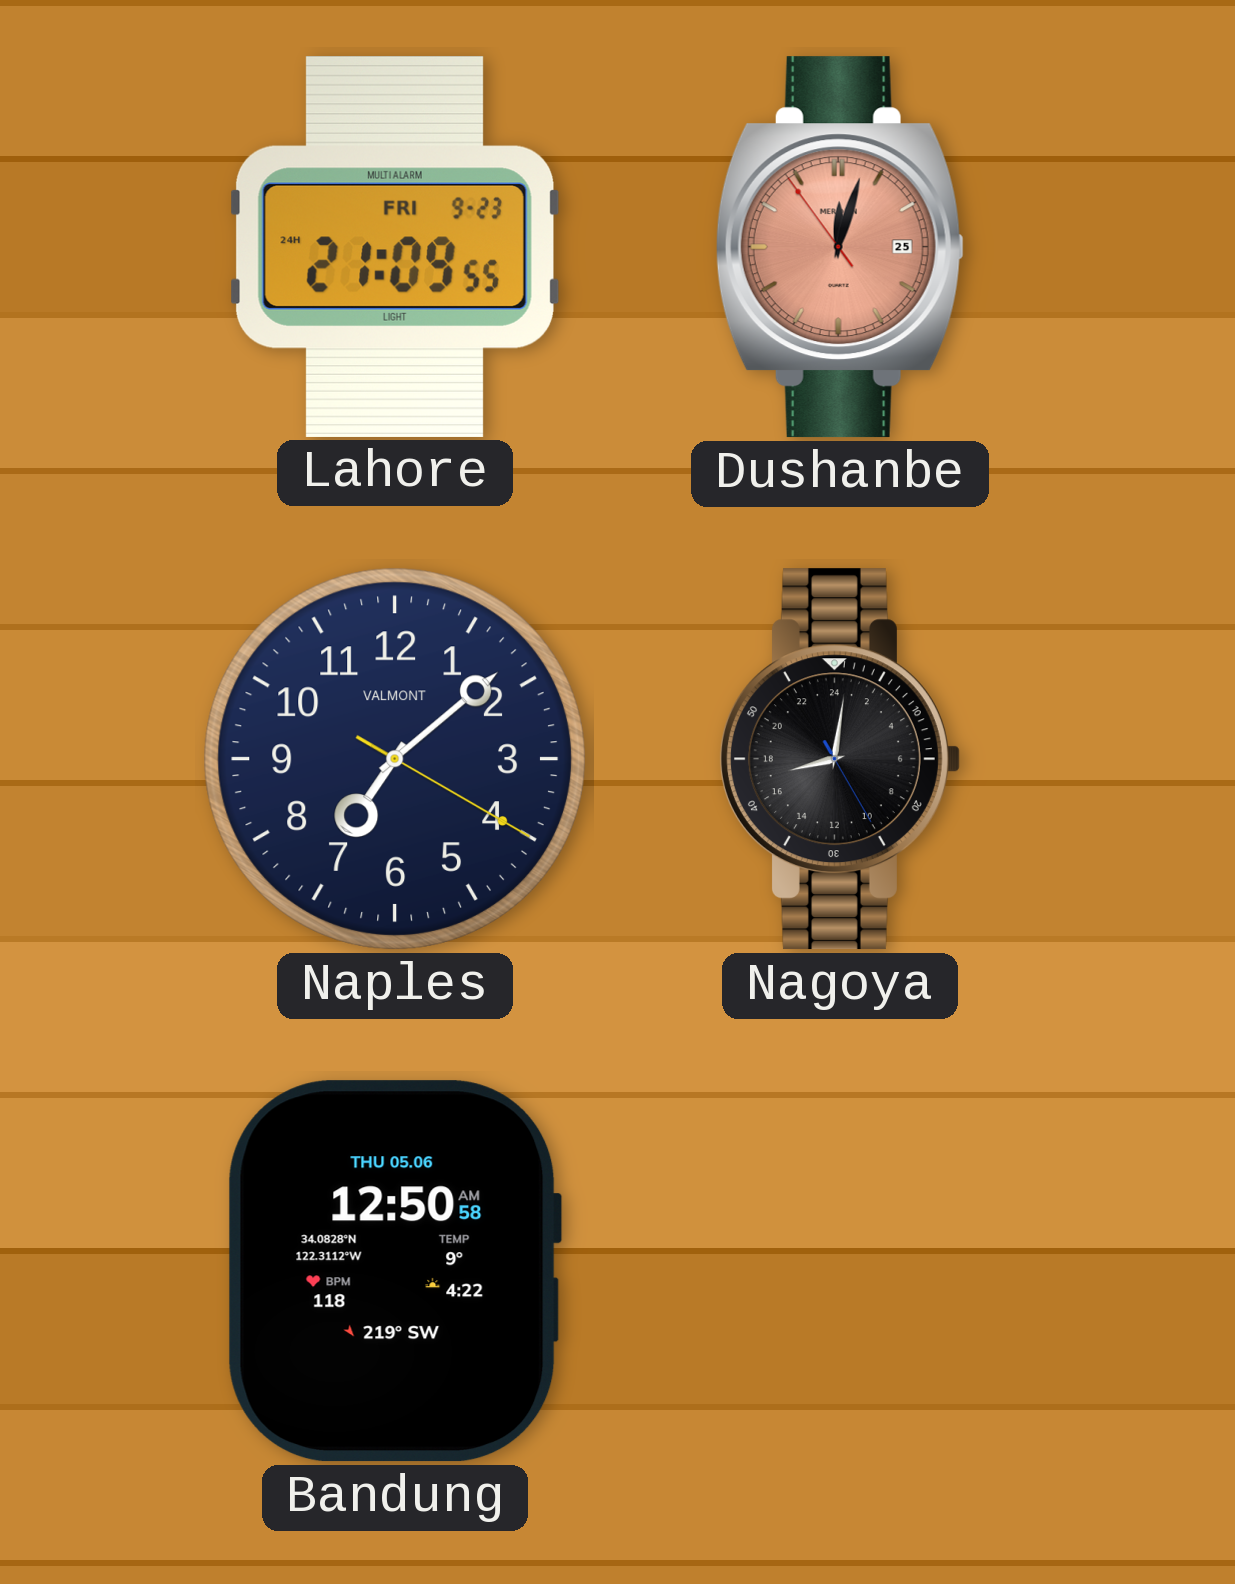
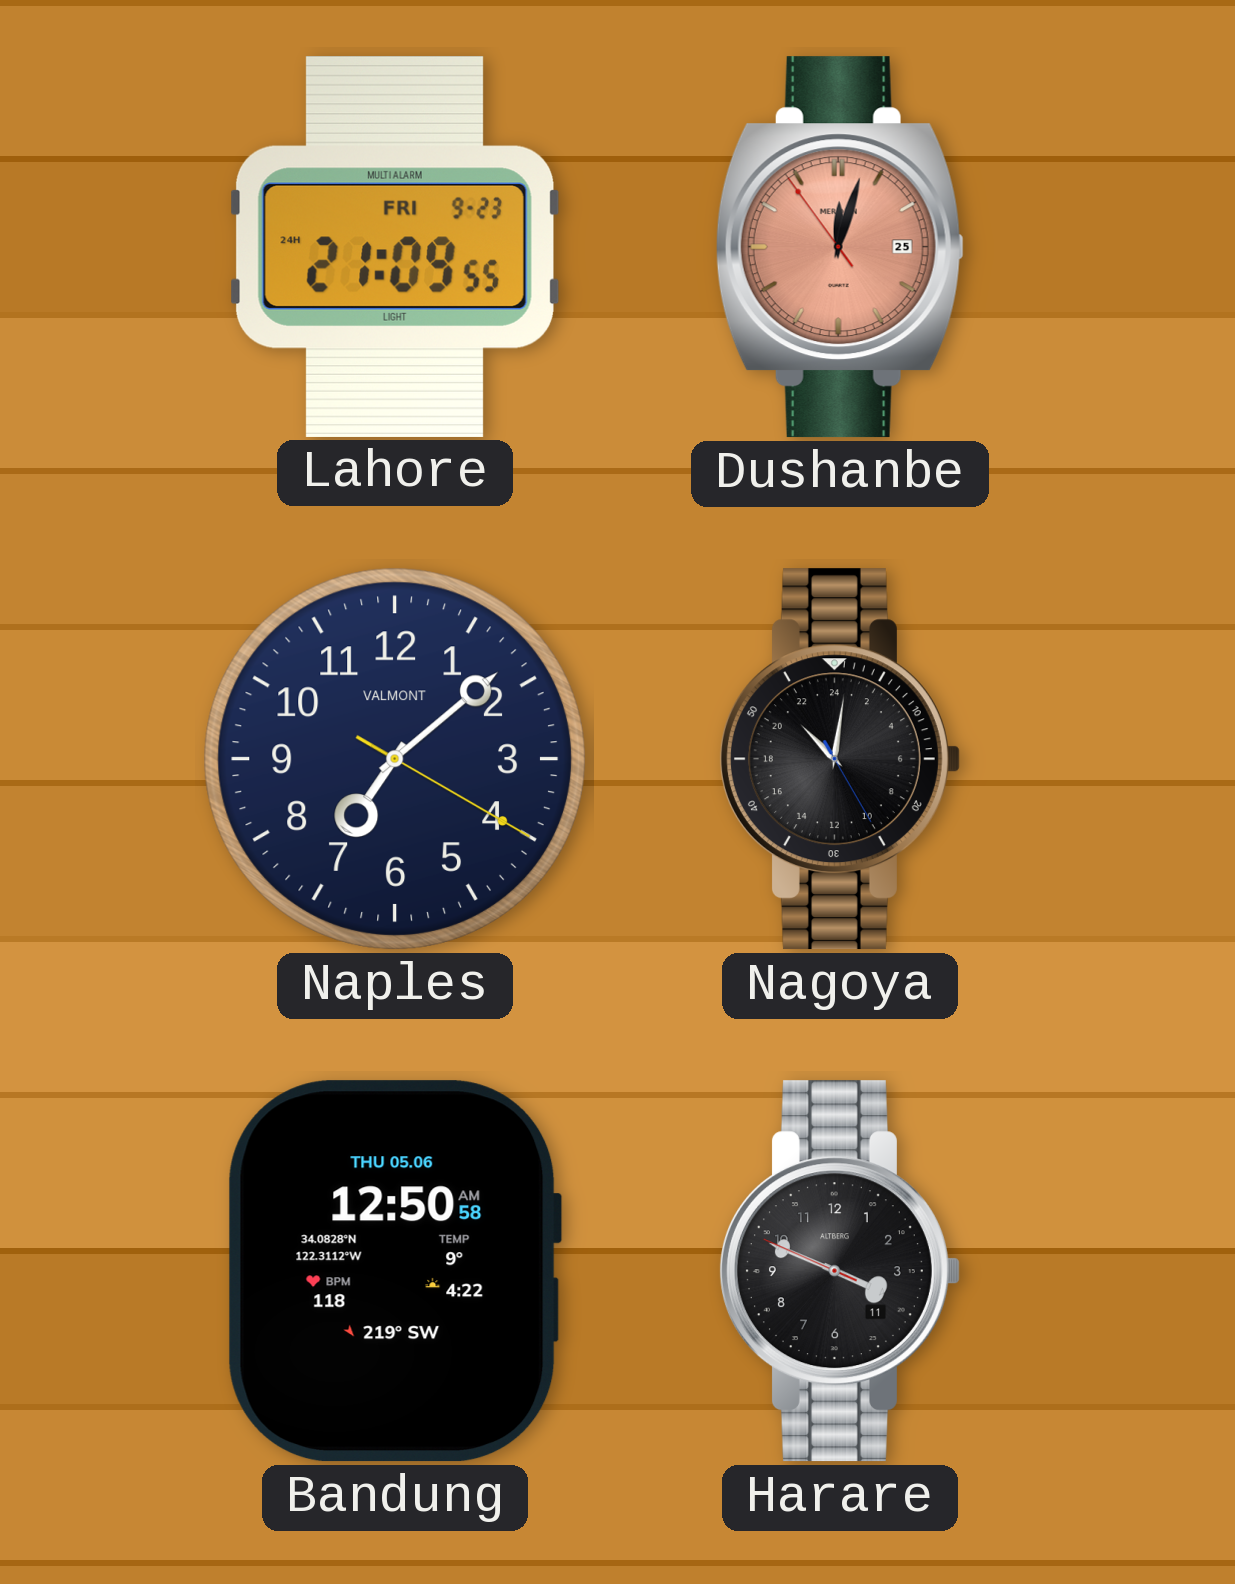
Nagoya: 17:01 -> 21:01
Harare: none -> 3:48
